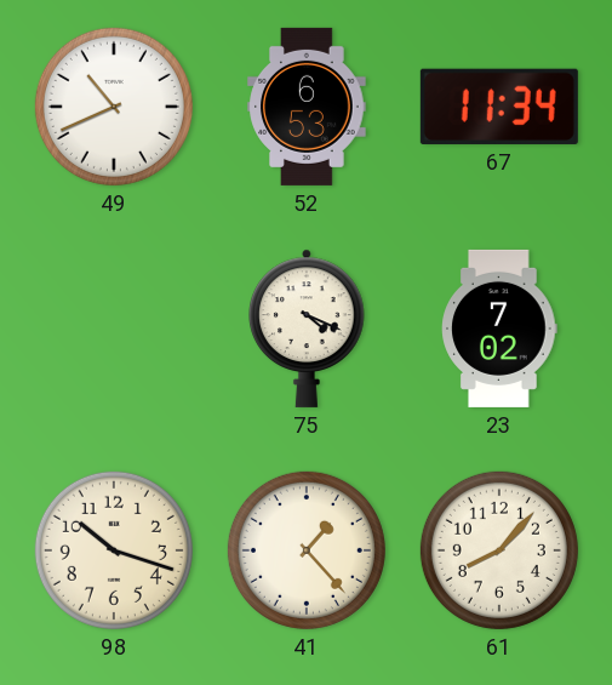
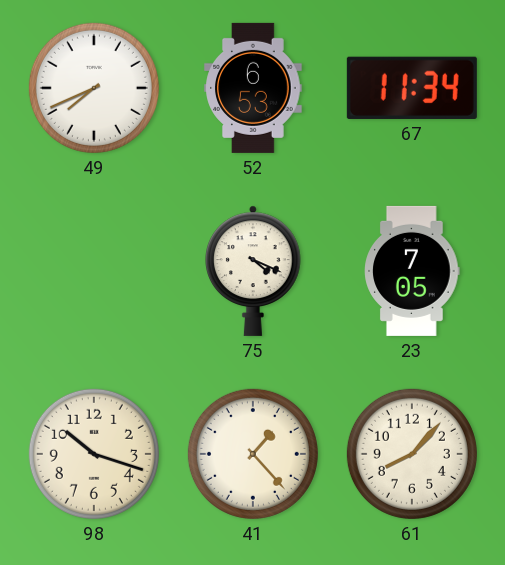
49: 10:41 -> 7:41
23: 7:02 -> 7:05
